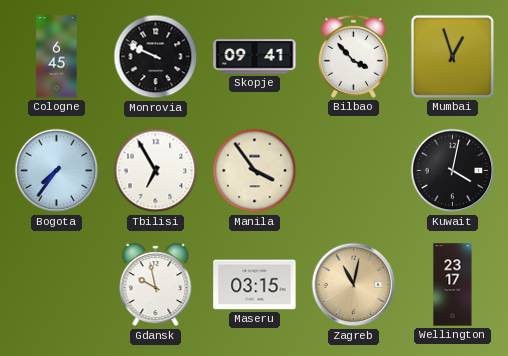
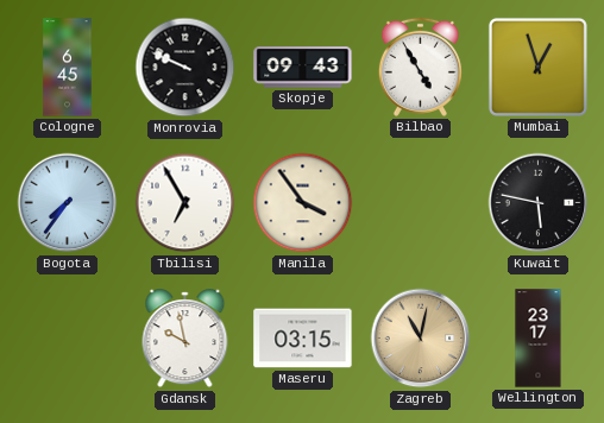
Skopje: 09:41 -> 09:43
Bilbao: 3:53 -> 4:55
Kuwait: 4:02 -> 5:47
